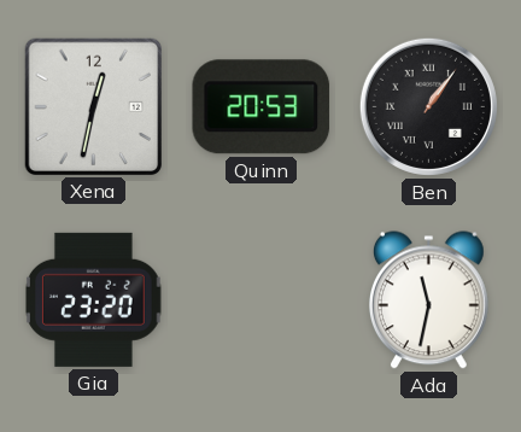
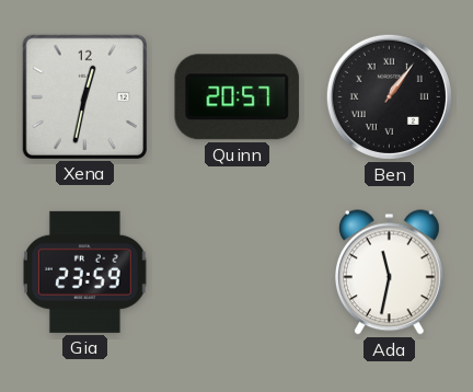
Quinn: 20:53 -> 20:57
Gia: 23:20 -> 23:59
